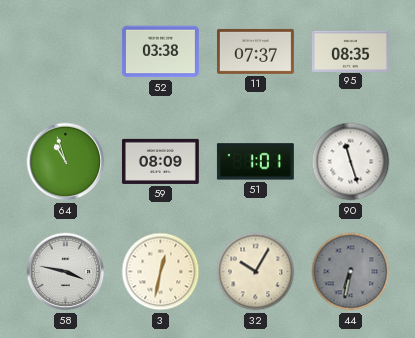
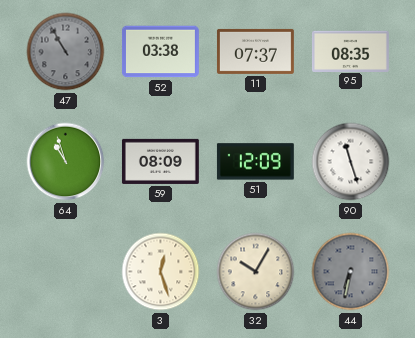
47: none -> 10:55
51: 1:01 -> 12:09
58: 3:47 -> none
3: 12:32 -> 12:27
